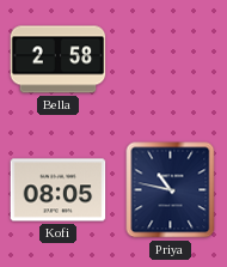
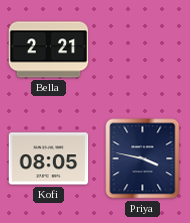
Bella: 2:58 -> 2:21
Priya: 10:47 -> 3:47
